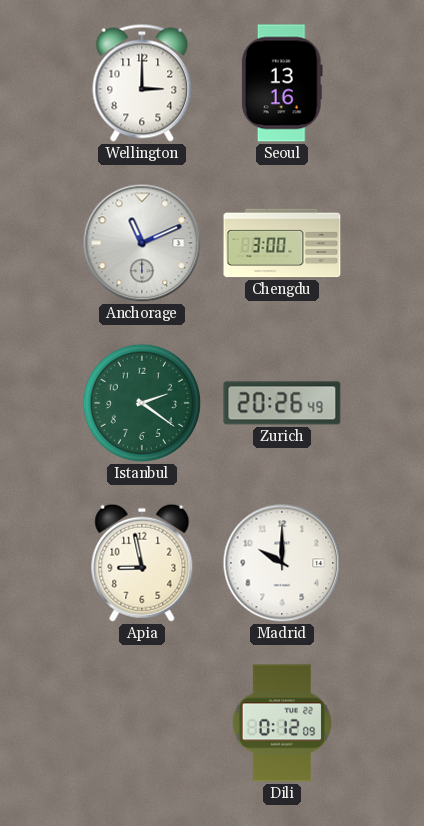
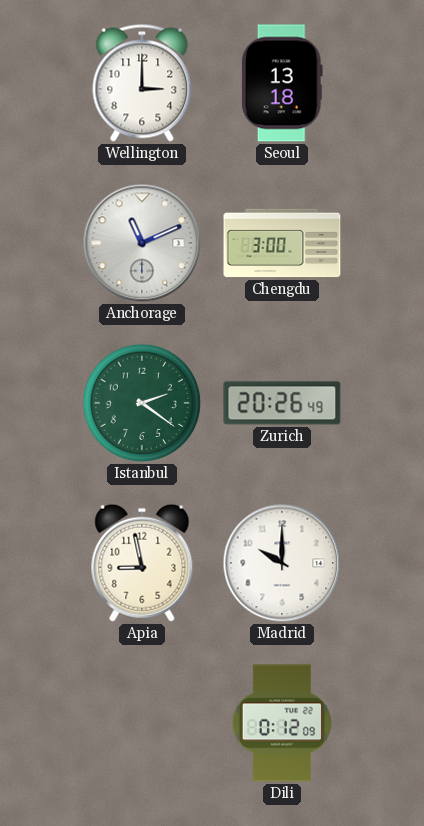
Seoul: 13:16 -> 13:18
